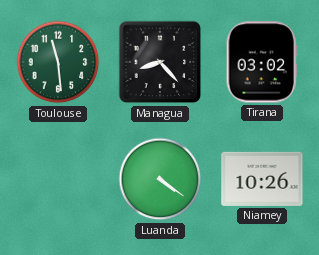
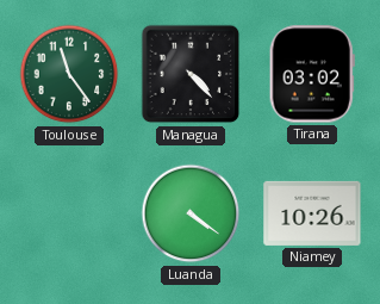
Toulouse: 11:29 -> 11:24
Managua: 8:23 -> 4:23
